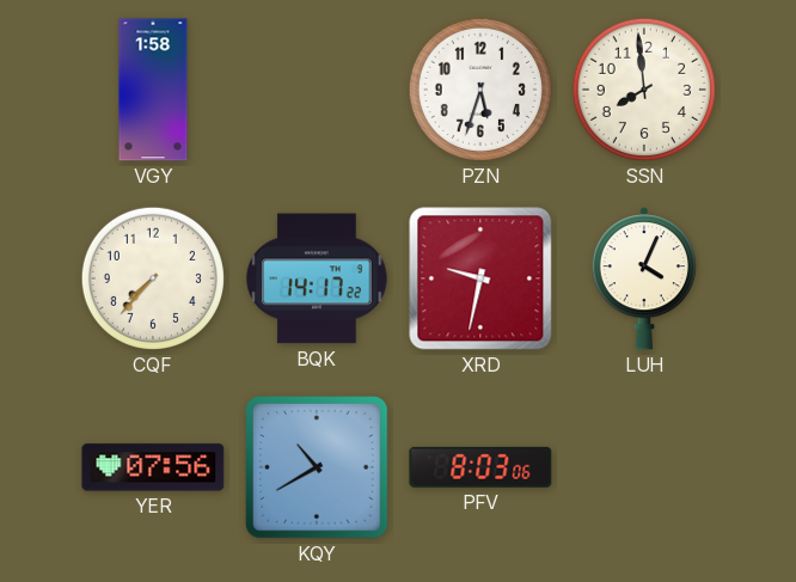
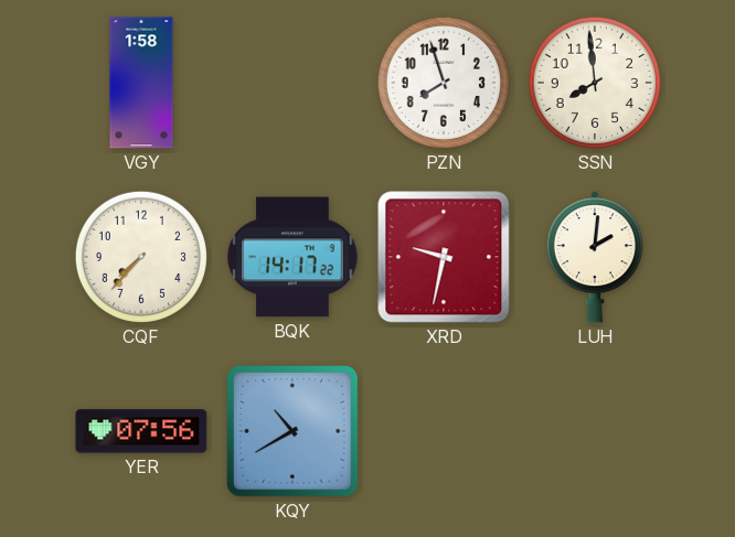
PZN: 5:33 -> 7:57
LUH: 4:04 -> 2:01
PFV: 8:03 -> none
